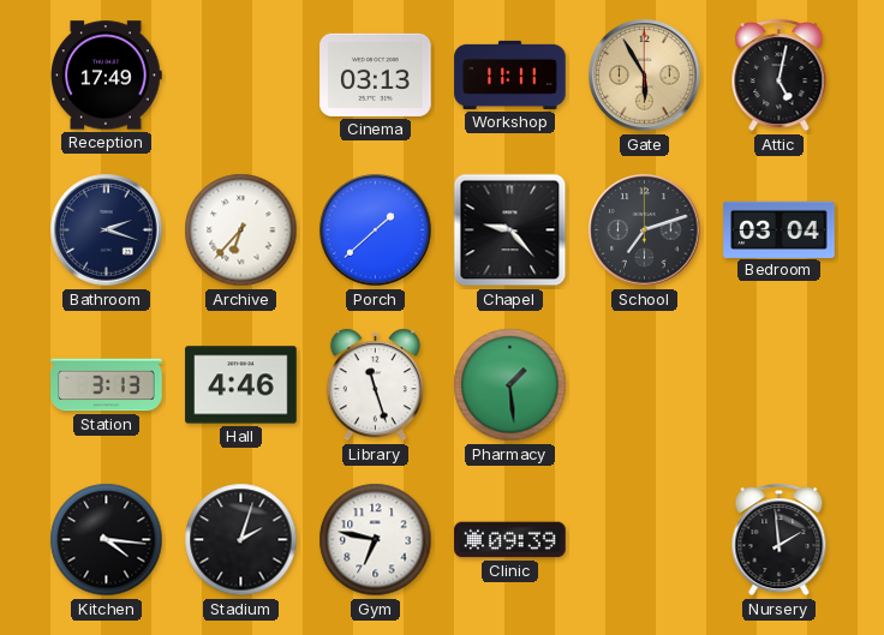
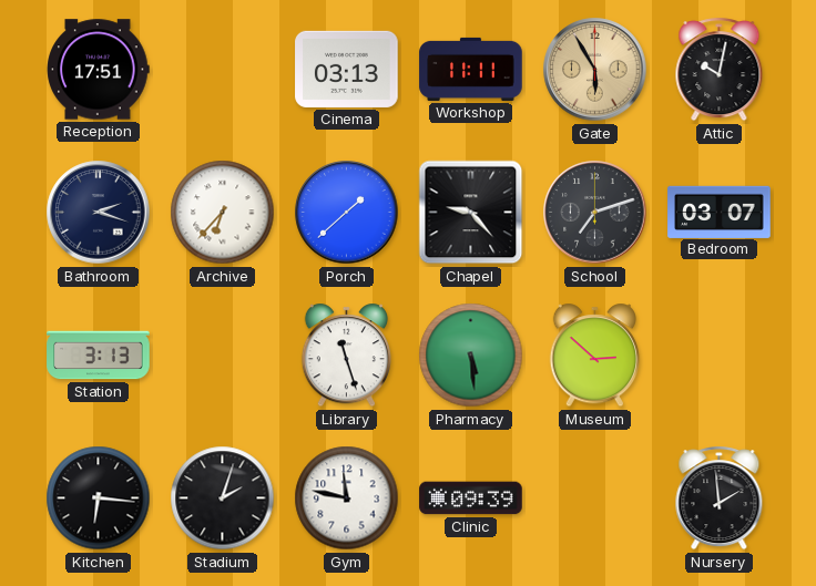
Reception: 17:49 -> 17:51
Attic: 5:02 -> 10:02
Bedroom: 03:04 -> 03:07
Hall: 4:46 -> none
Pharmacy: 1:29 -> 5:29
Museum: none -> 2:52
Kitchen: 4:16 -> 6:16
Gym: 6:47 -> 11:47
